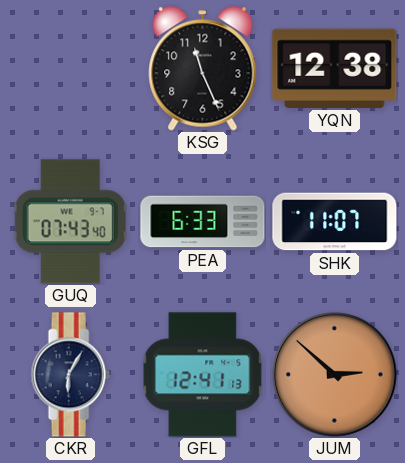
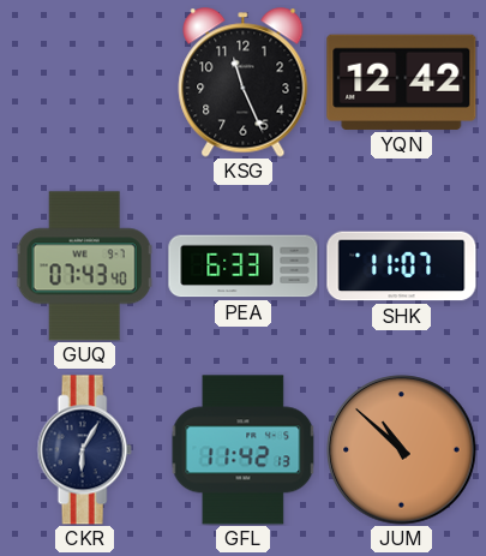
YQN: 12:38 -> 12:42
GFL: 12:41 -> 11:42
JUM: 2:52 -> 10:52
